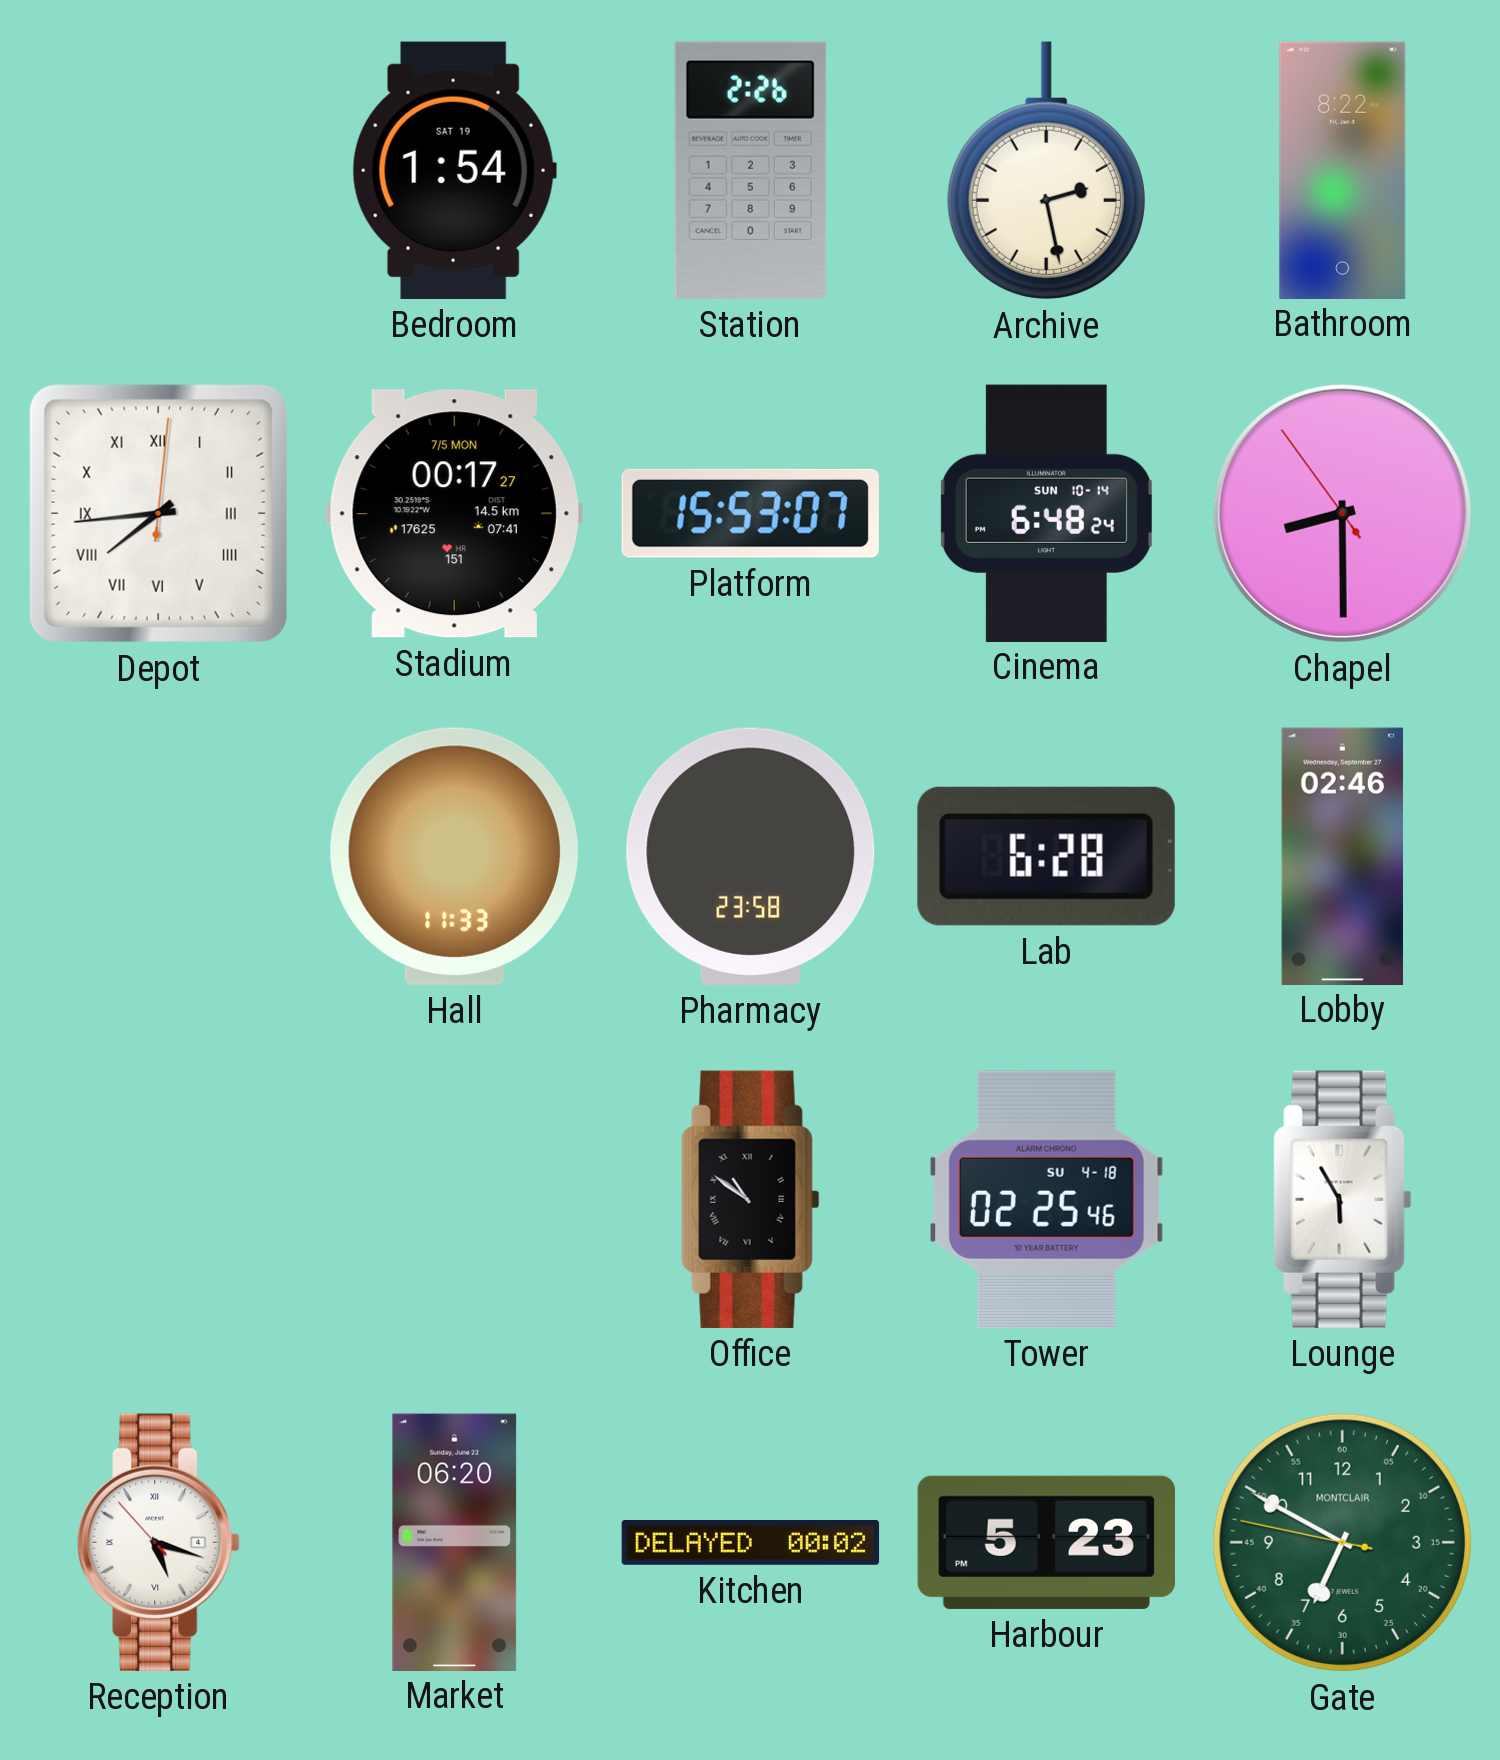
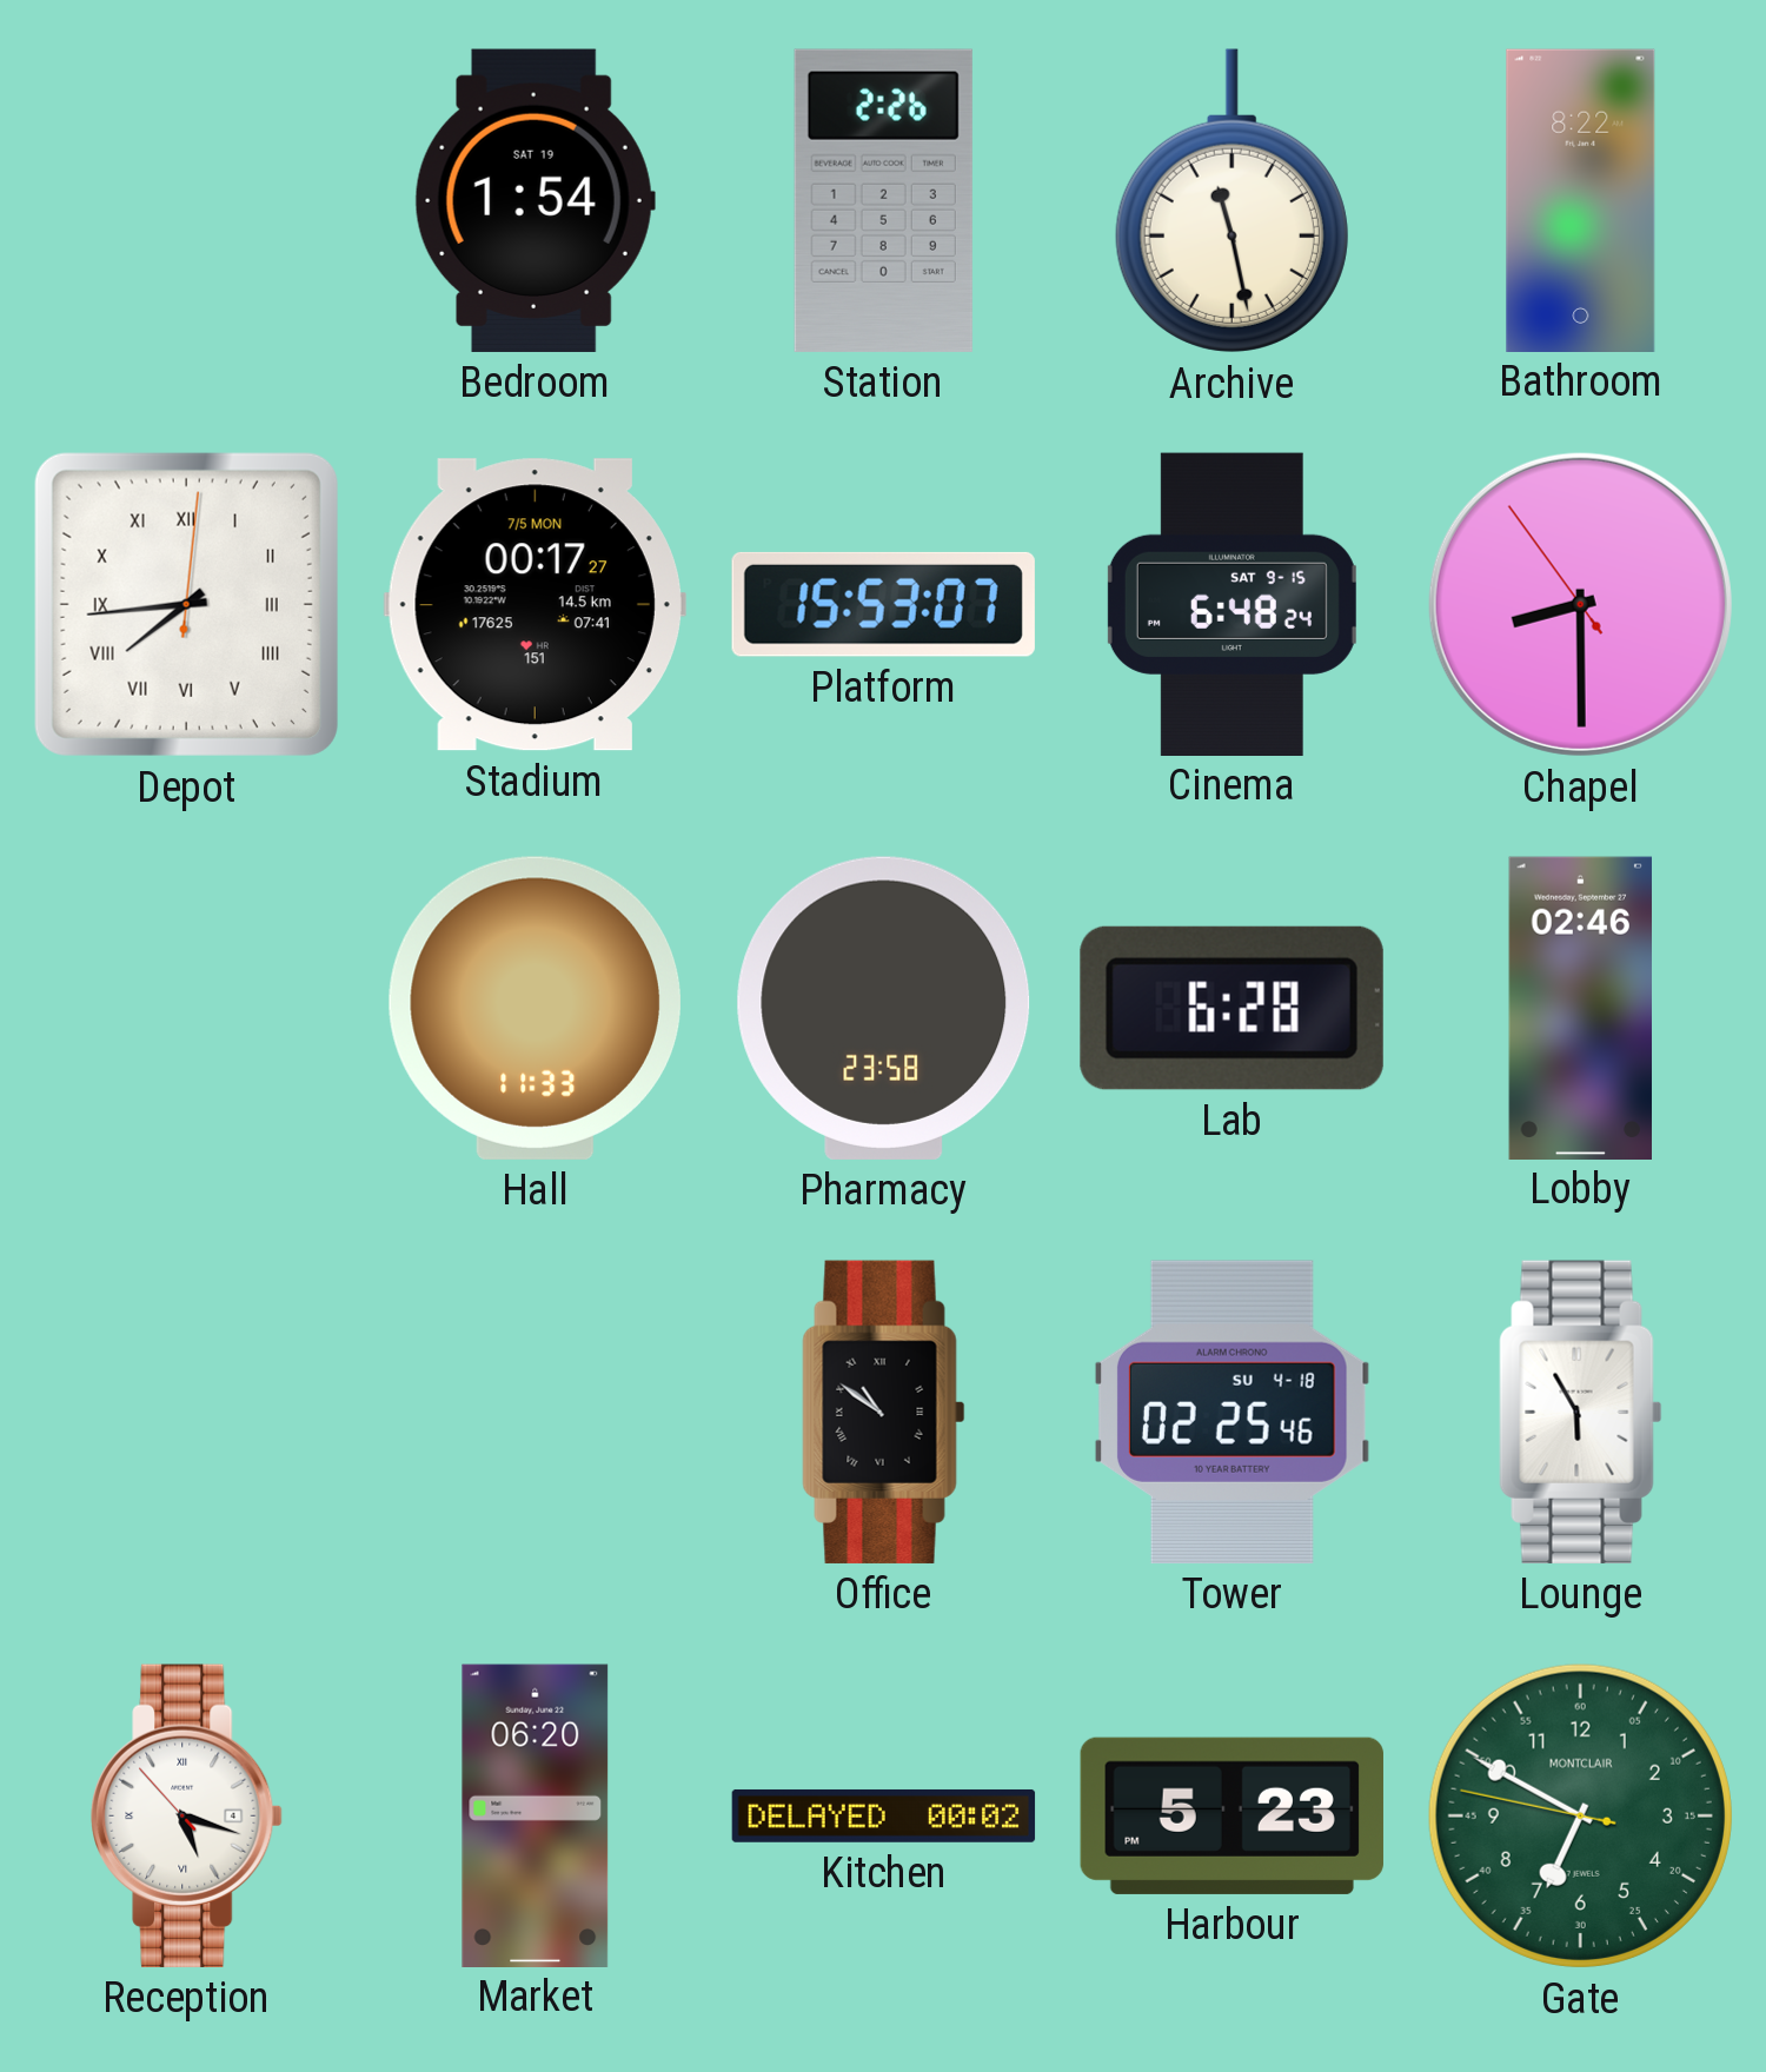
Archive: 2:28 -> 11:28
Cinema date: SUN 10-14 -> SAT 9-15
